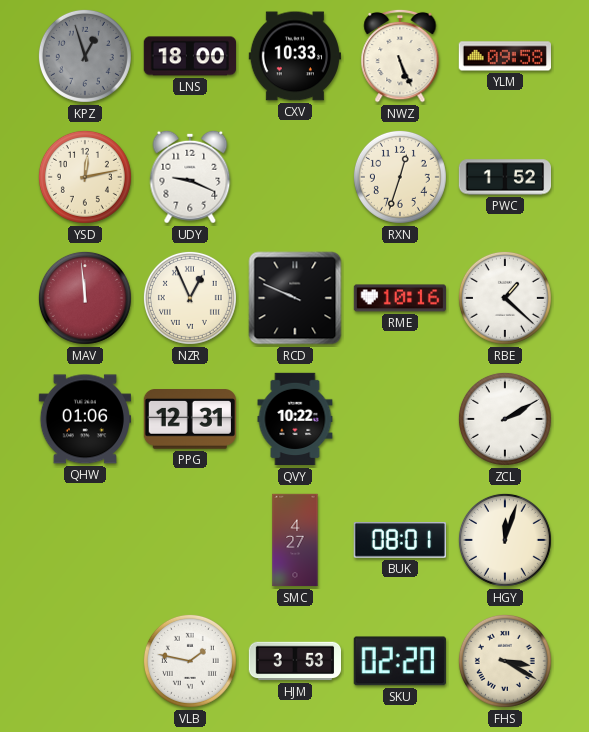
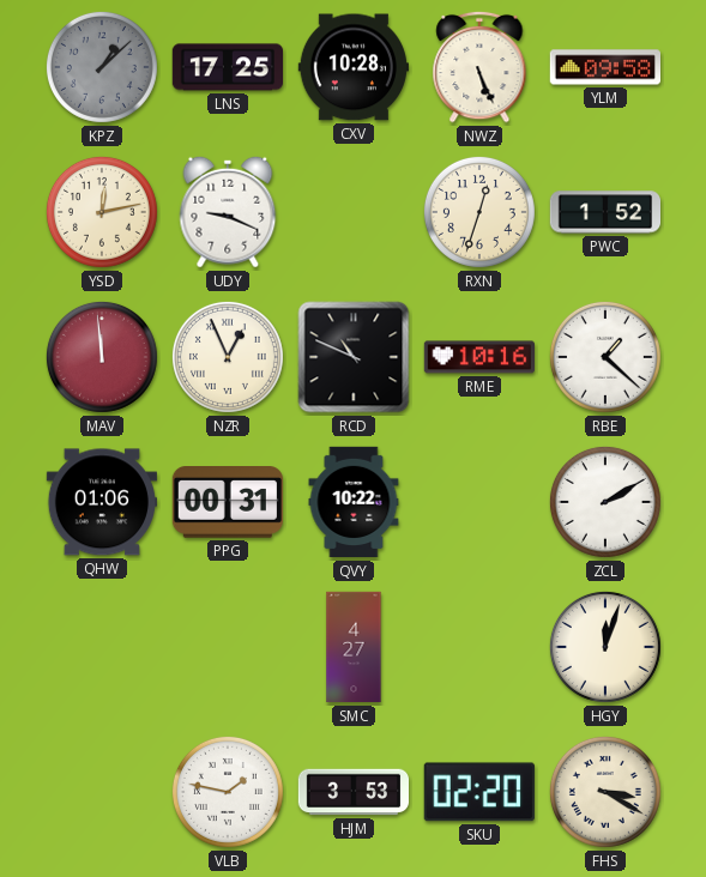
KPZ: 12:57 -> 1:08
LNS: 18:00 -> 17:25
CXV: 10:33 -> 10:28
RCD: 9:49 -> 10:49
PPG: 12:31 -> 00:31
BUK: 08:01 -> none
